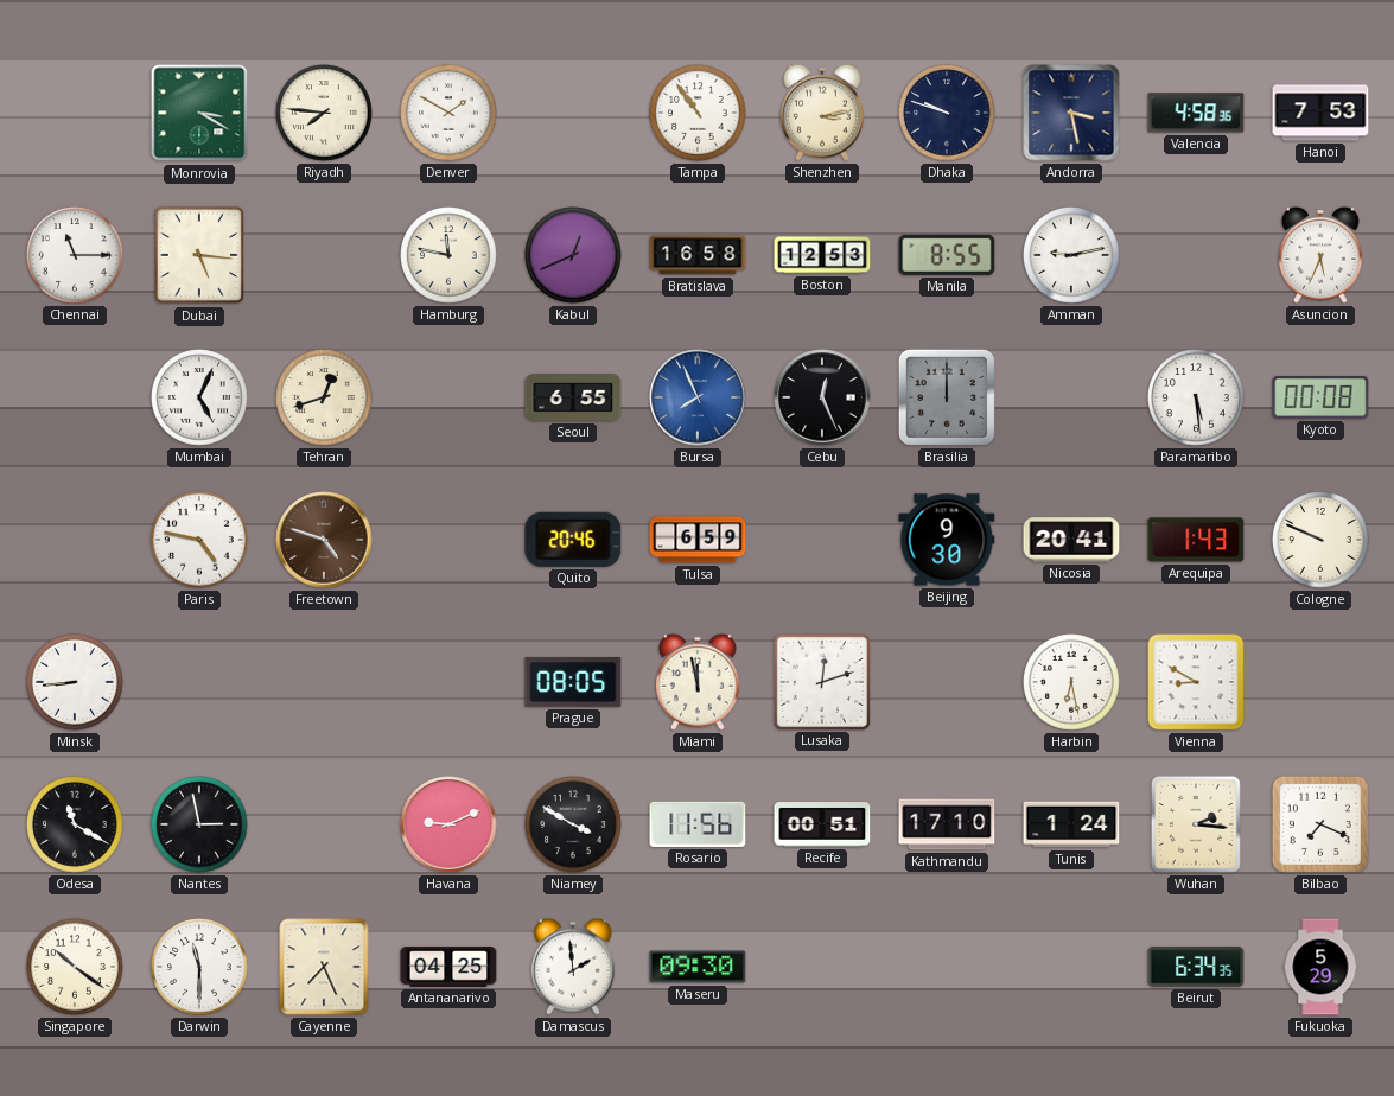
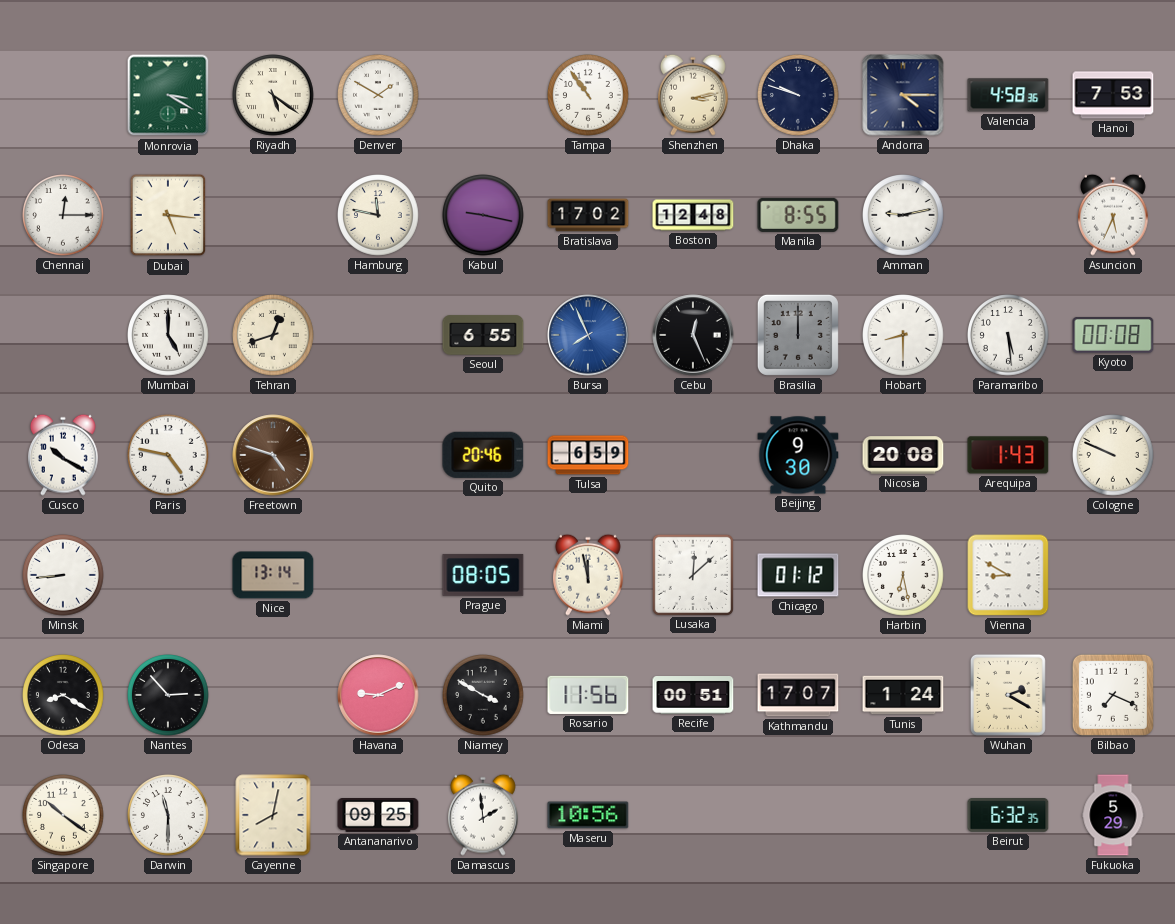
Riyadh: 7:46 -> 5:21
Andorra: 3:28 -> 4:15
Chennai: 11:15 -> 12:15
Kabul: 12:41 -> 9:17
Bratislava: 16:58 -> 17:02
Boston: 12:53 -> 12:48
Mumbai: 5:04 -> 5:00
Hobart: none -> 8:30
Cusco: none -> 10:20
Nicosia: 20:41 -> 20:08
Nice: none -> 13:14
Lusaka: 12:12 -> 12:08
Chicago: none -> 01:12
Odesa: 11:20 -> 8:20
Nantes: 2:58 -> 2:53
Kathmandu: 17:10 -> 17:07
Wuhan: 2:16 -> 2:20
Cayenne: 7:26 -> 8:02
Antananarivo: 04:25 -> 09:25
Maseru: 09:30 -> 10:56
Beirut: 6:34 -> 6:32
